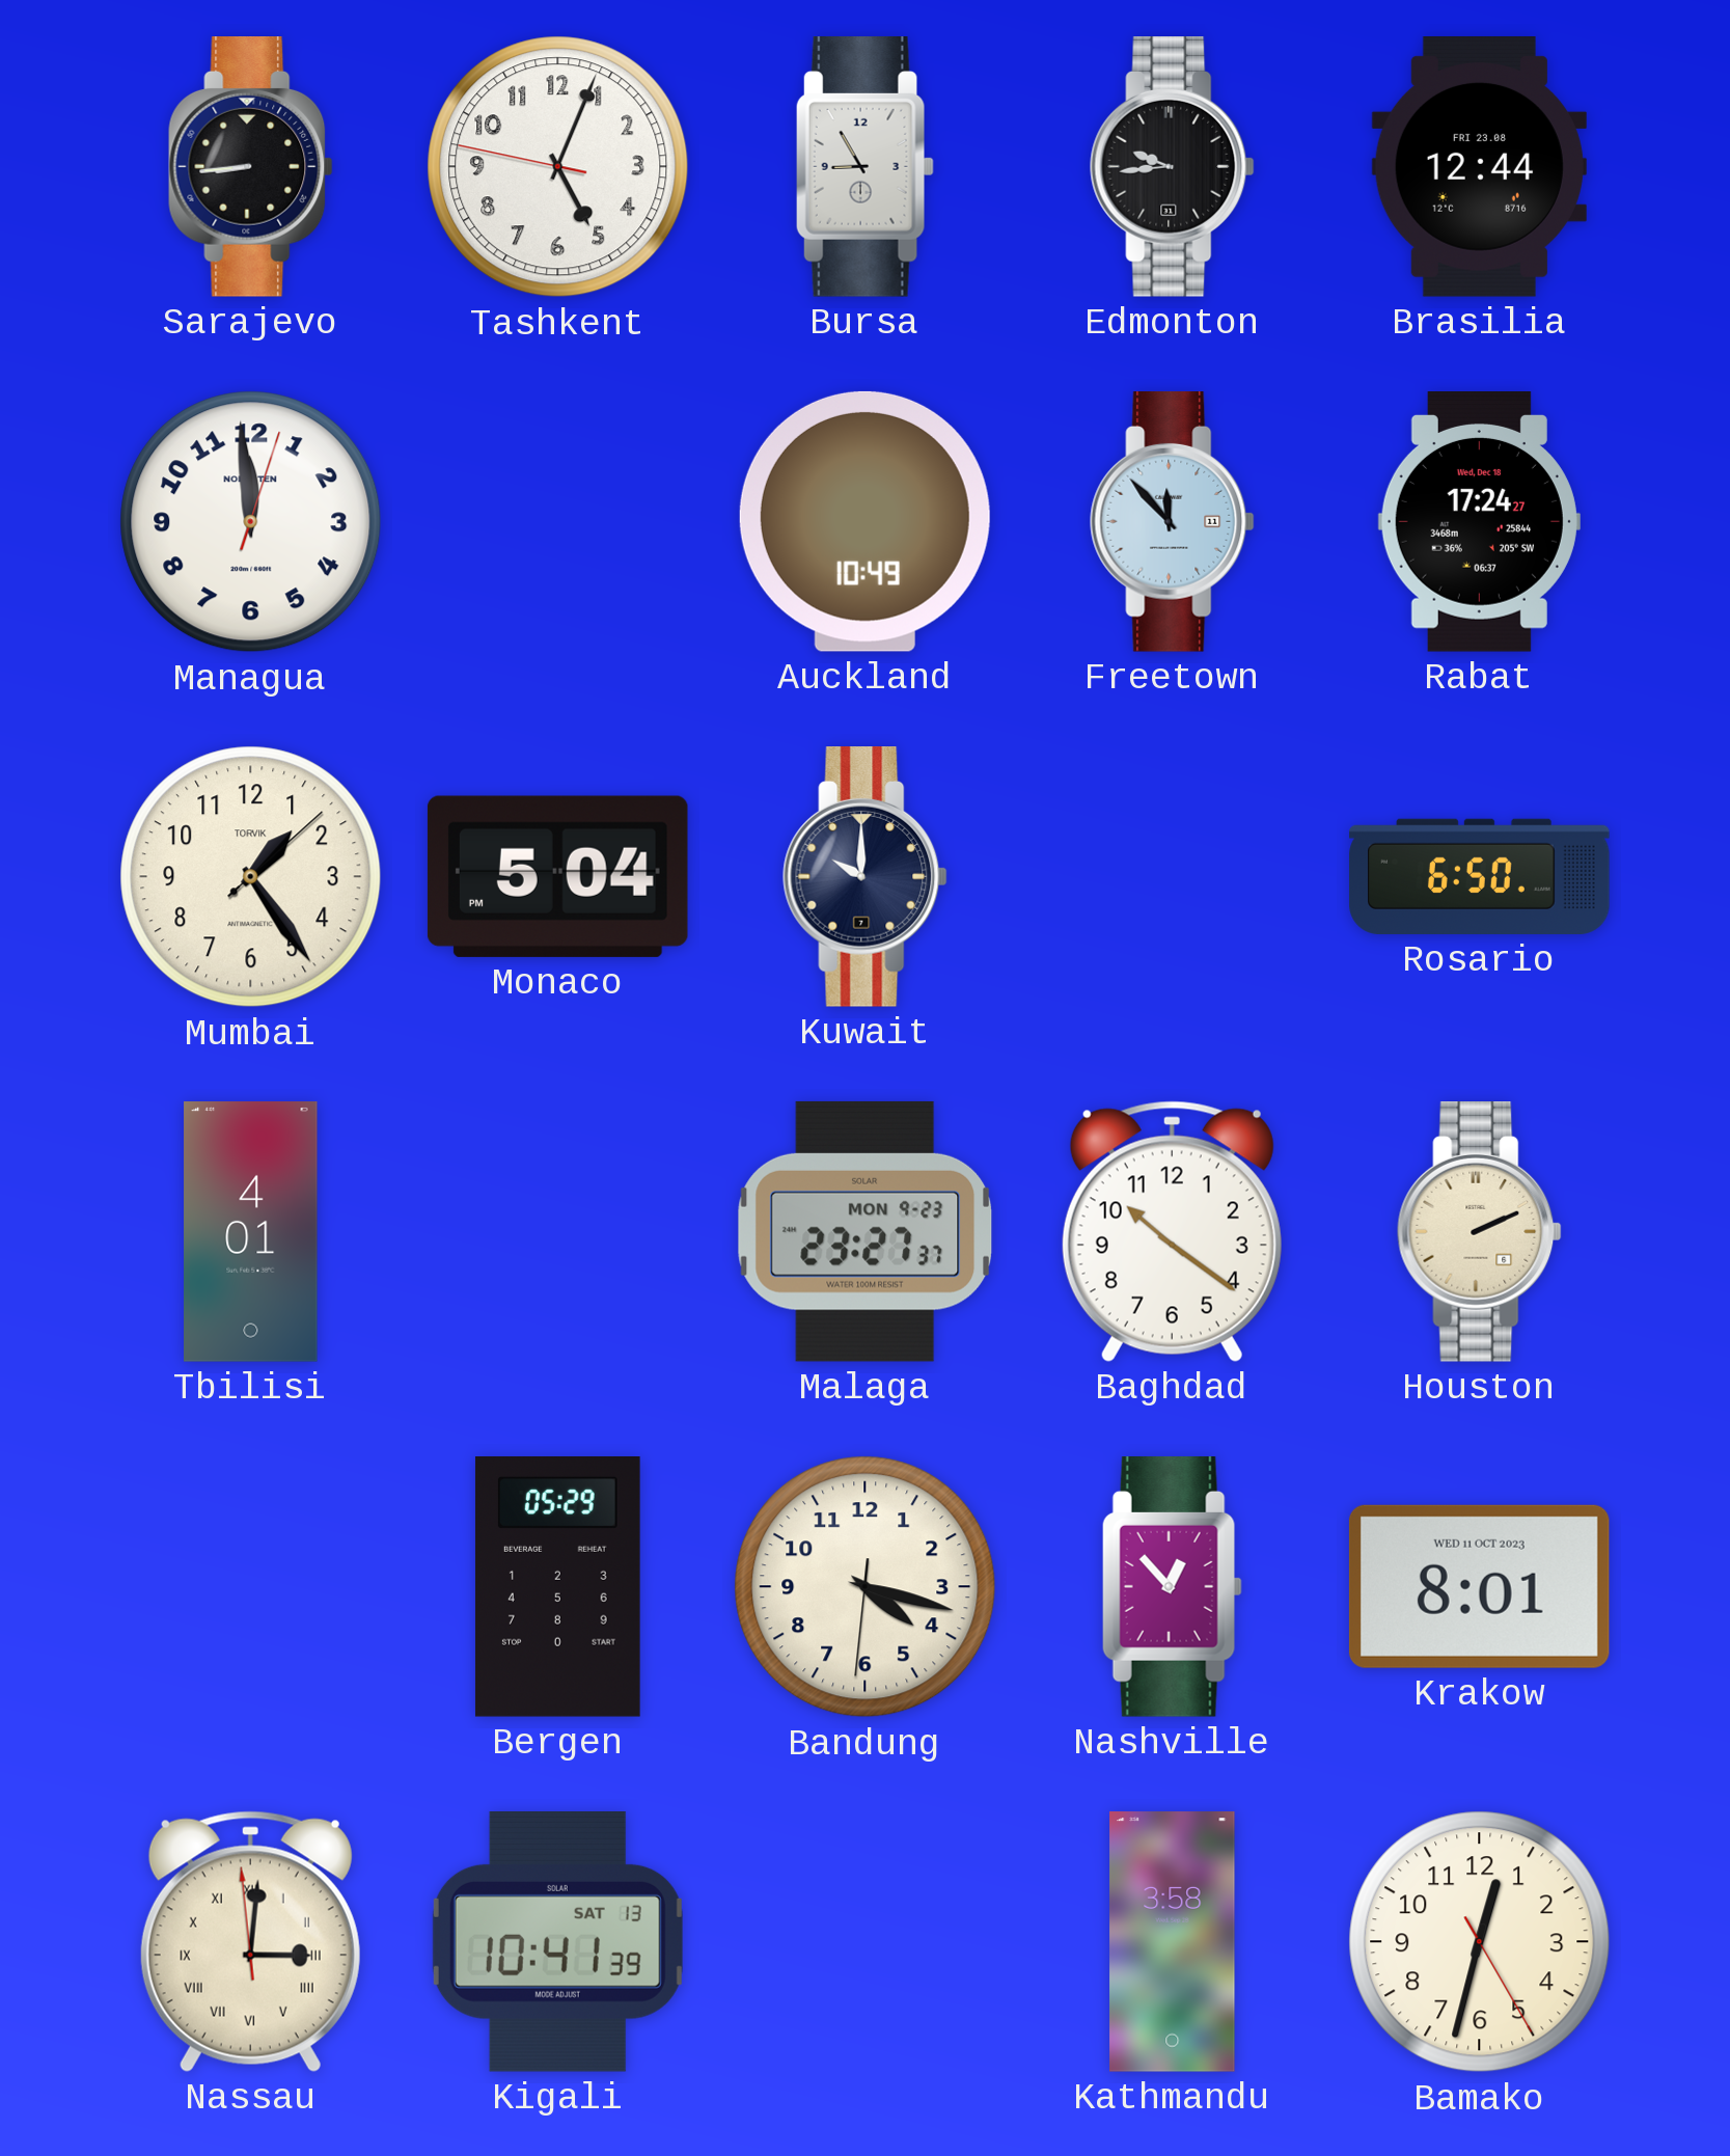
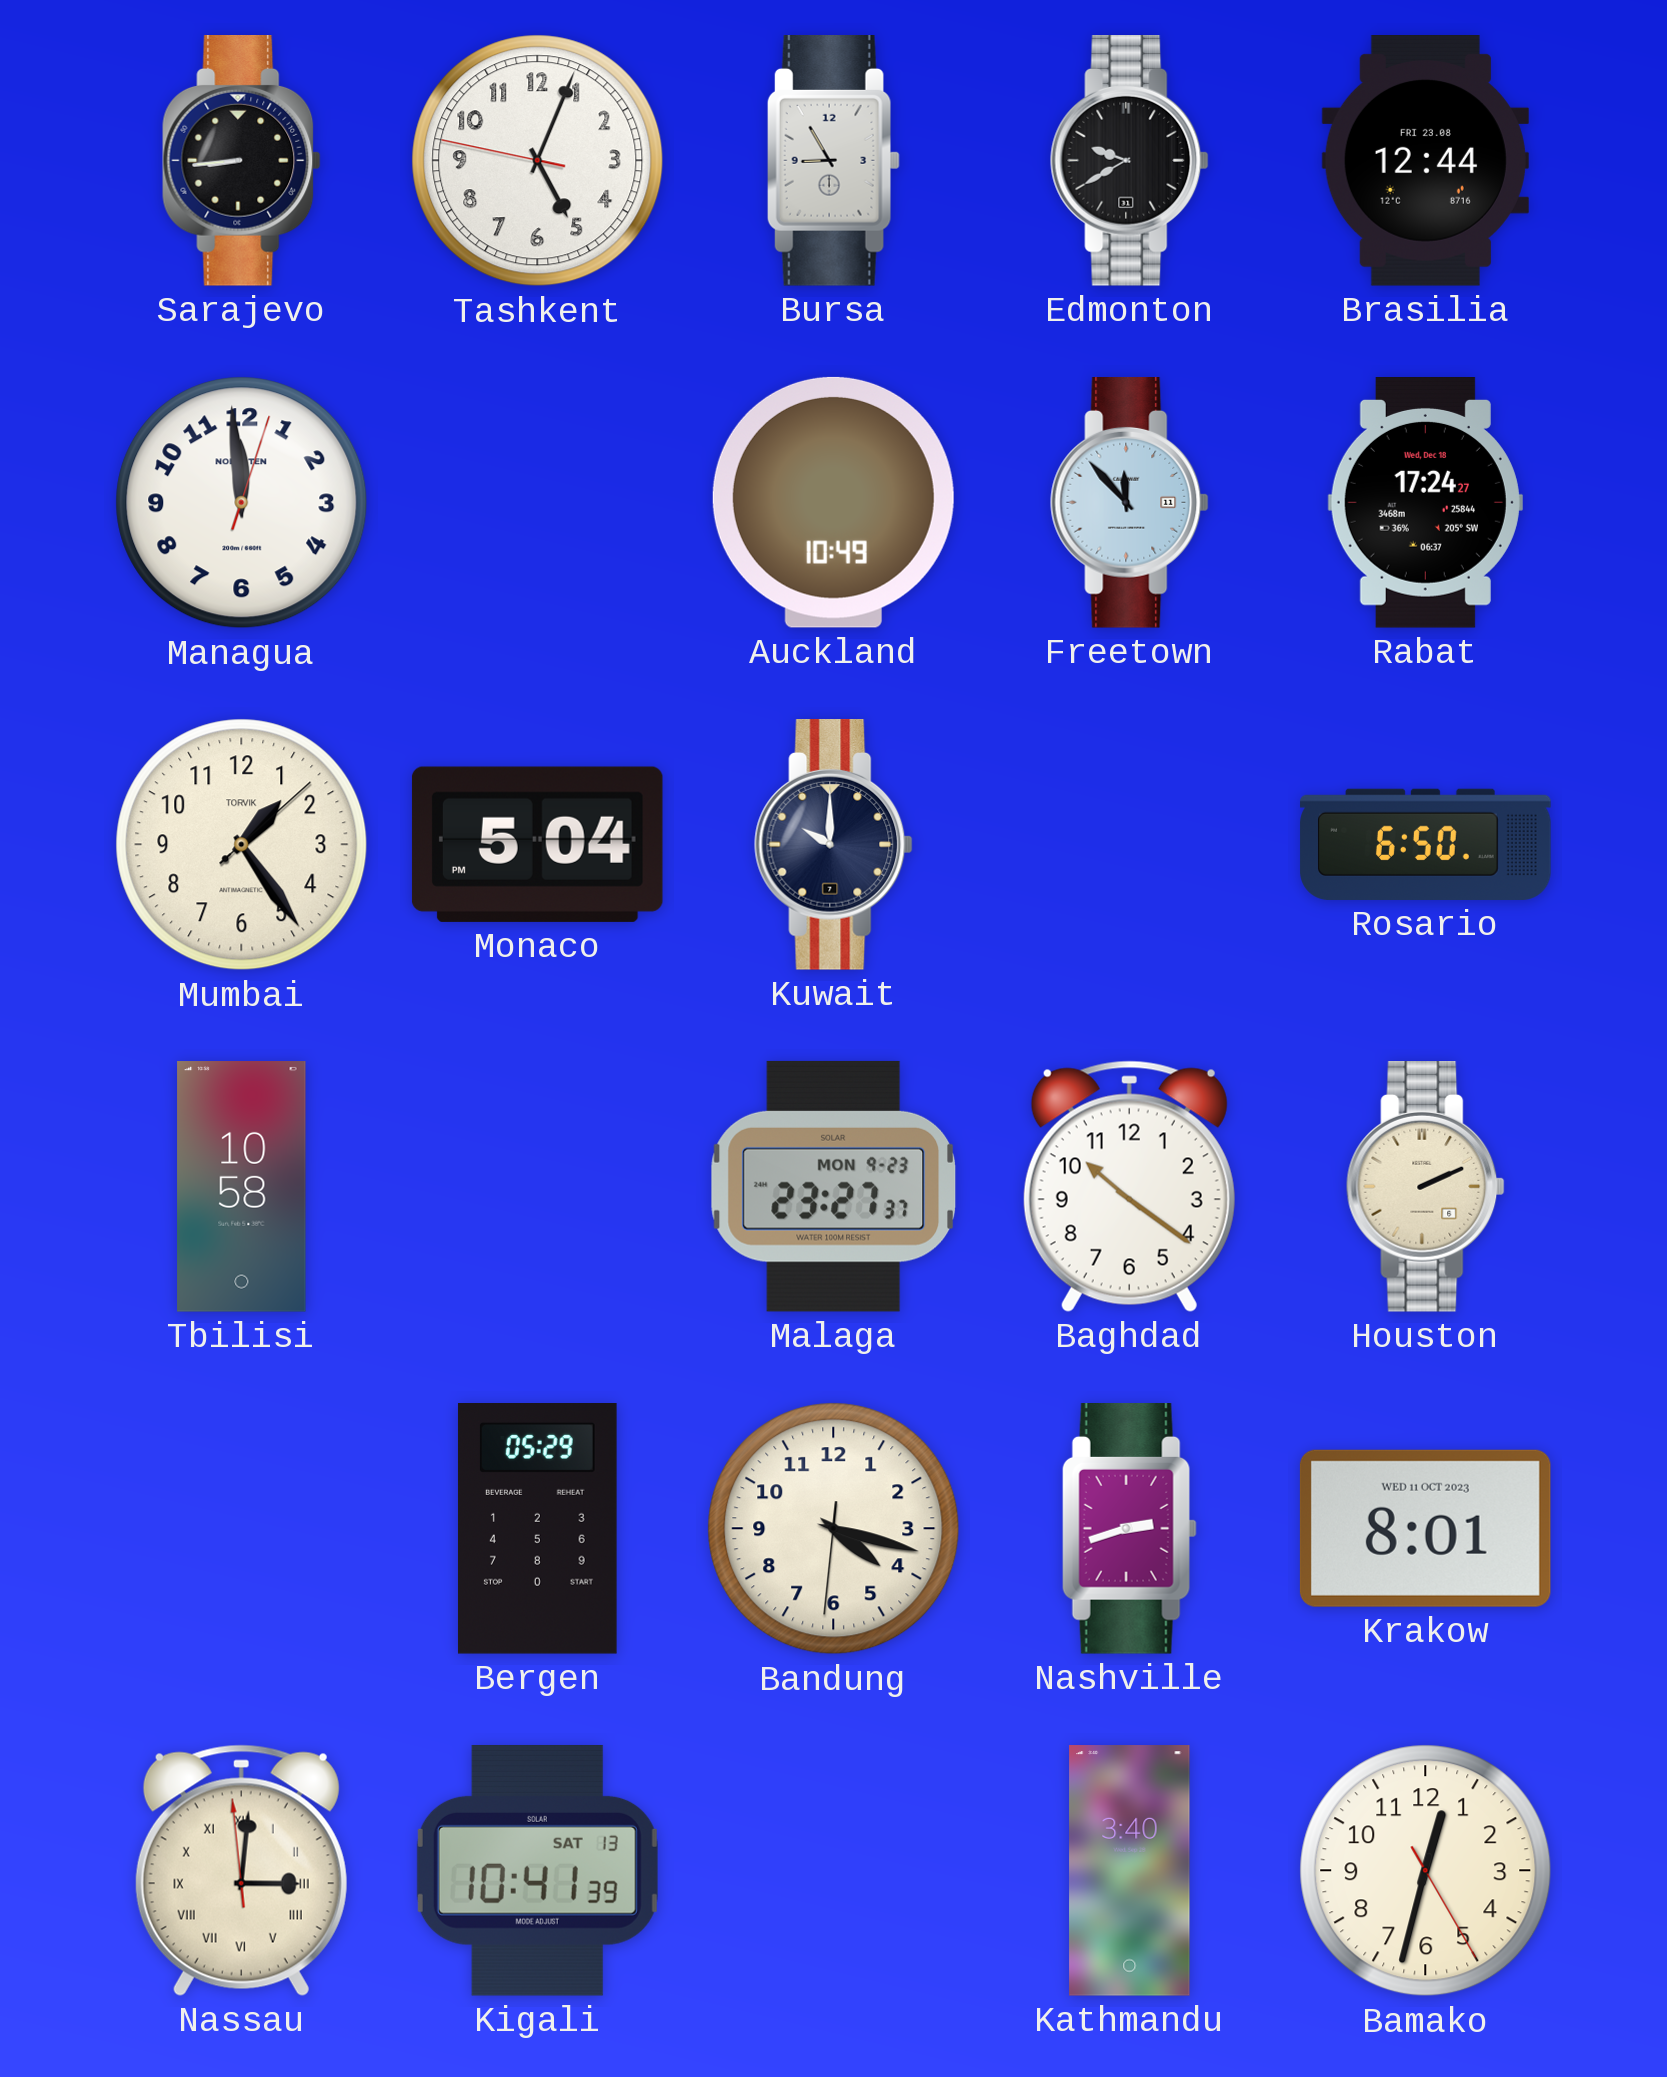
Edmonton: 9:44 -> 9:40
Tbilisi: 4:01 -> 10:58
Nashville: 12:53 -> 2:42
Kathmandu: 3:58 -> 3:40
